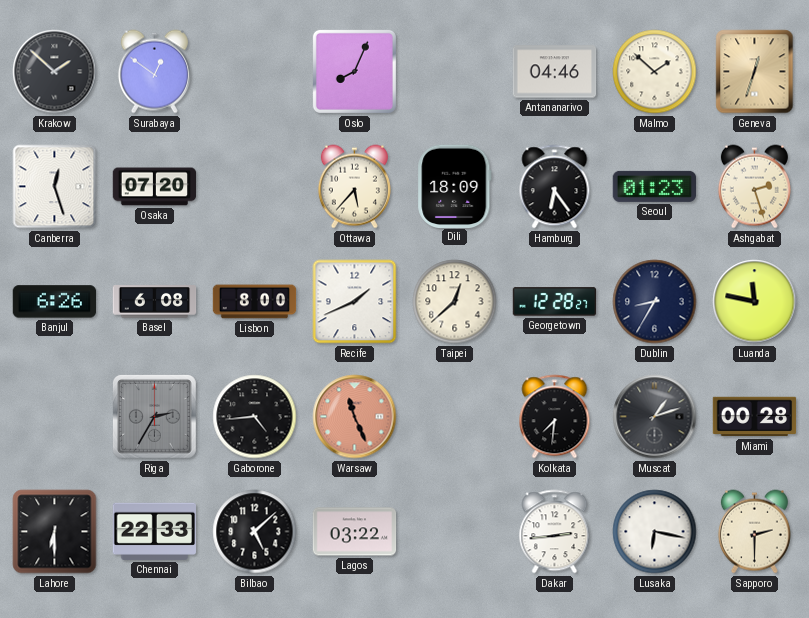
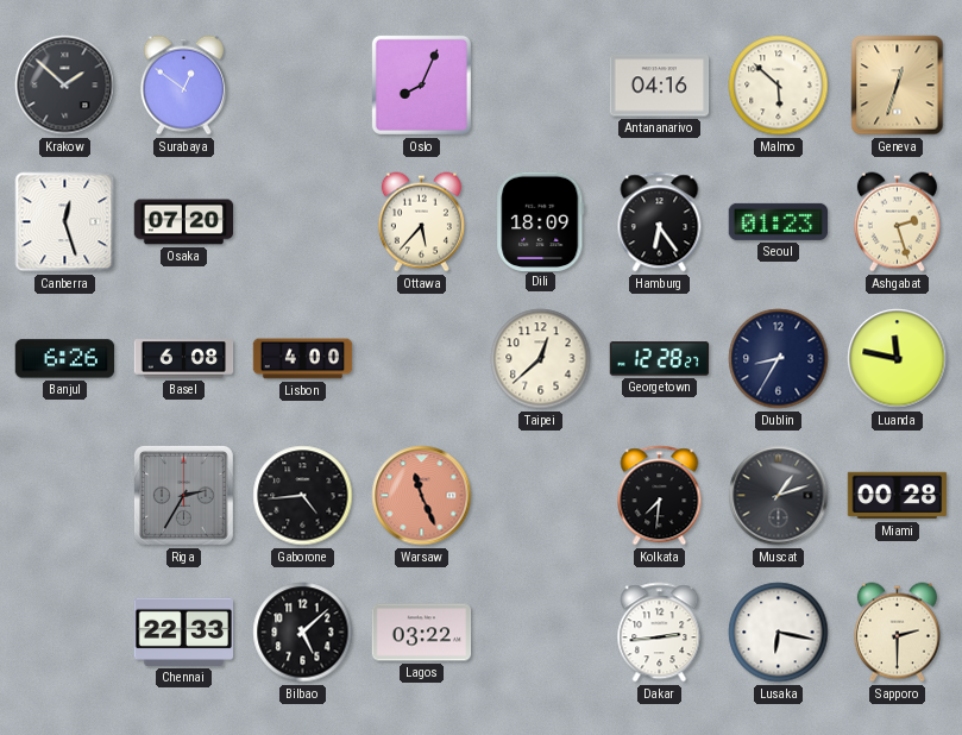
Antananarivo: 04:46 -> 04:16
Malmo: 1:52 -> 5:52
Lisbon: 8:00 -> 4:00
Recife: 1:41 -> none
Lahore: 6:30 -> none
